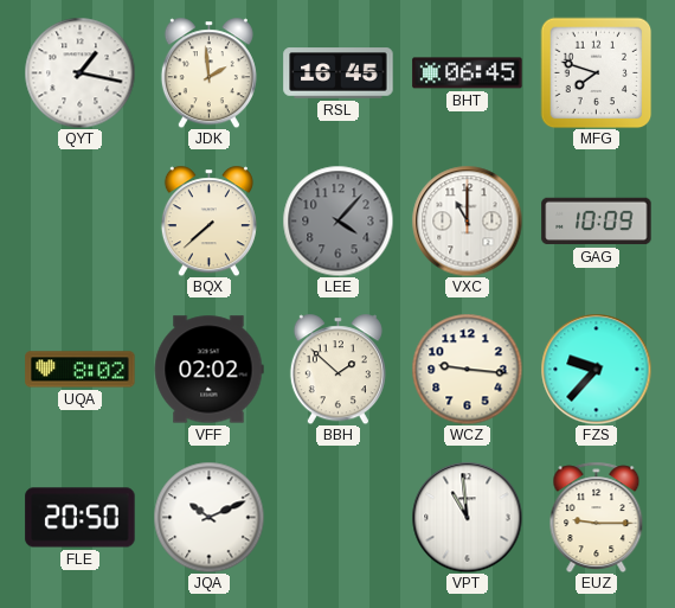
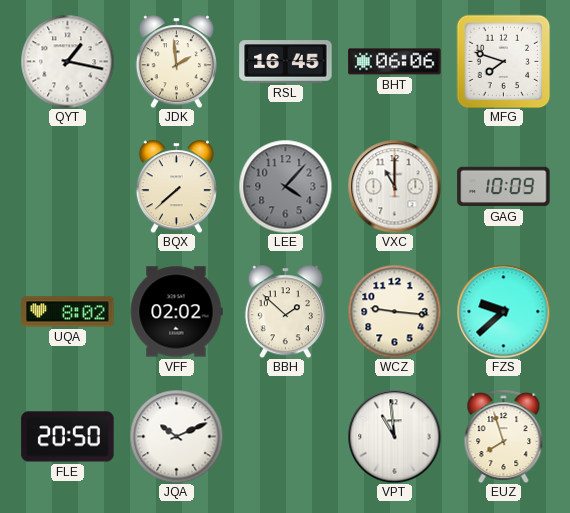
BHT: 06:45 -> 06:06
FZS: 9:37 -> 9:38
EUZ: 9:15 -> 7:57
